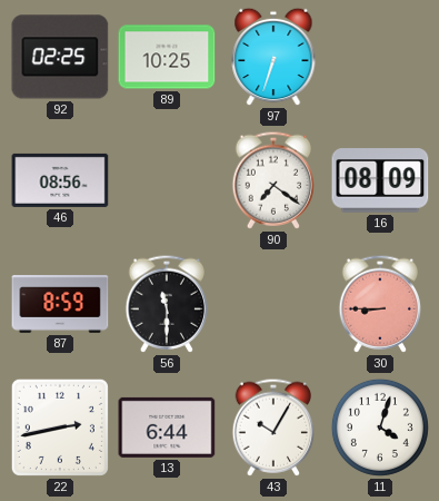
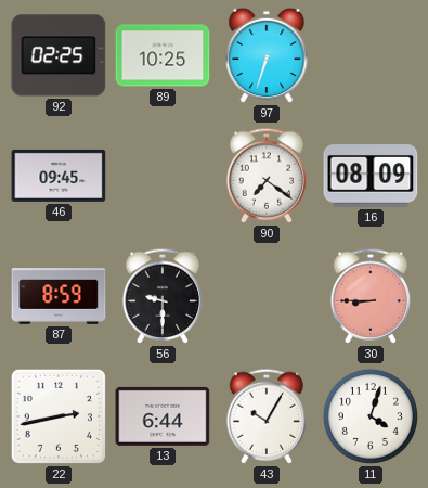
46: 08:56 -> 09:45
56: 11:30 -> 9:30
